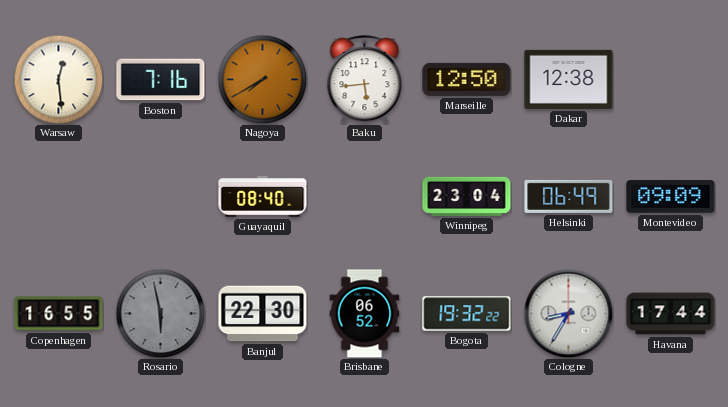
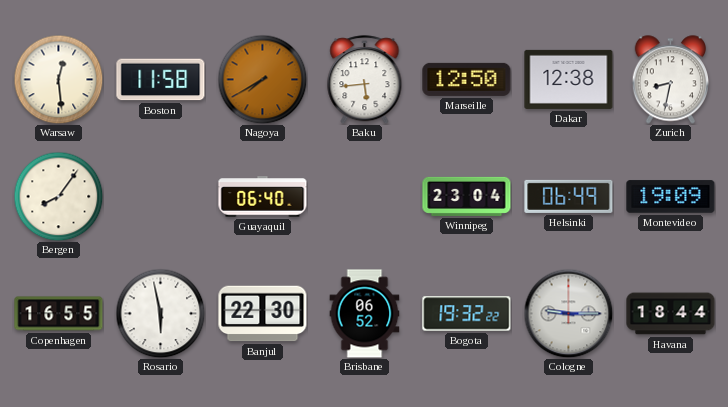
Boston: 7:16 -> 11:58
Zurich: none -> 8:32
Bergen: none -> 8:06
Guayaquil: 08:40 -> 06:40
Montevideo: 09:09 -> 19:09
Rosario dial: grey -> white
Cologne: 8:35 -> 9:15
Havana: 17:44 -> 18:44
